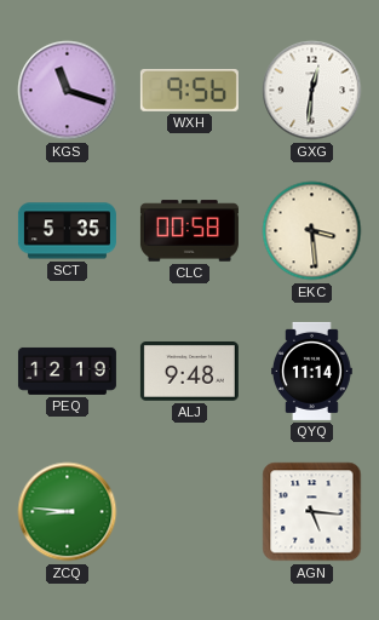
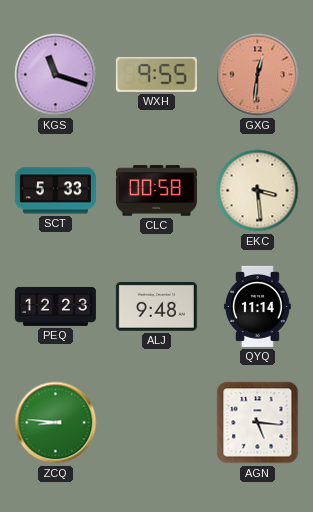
WXH: 9:56 -> 9:55
GXG dial: white -> salmon
SCT: 5:35 -> 5:33
PEQ: 12:19 -> 12:23
